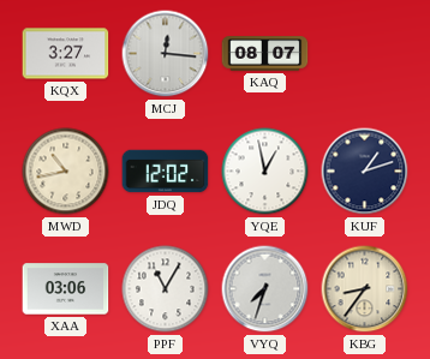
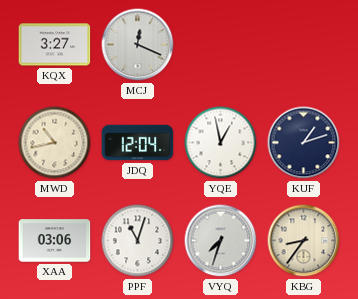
MCJ: 12:16 -> 12:19
KAQ: 08:07 -> none
JDQ: 12:02 -> 12:04
PPF: 11:05 -> 11:03
